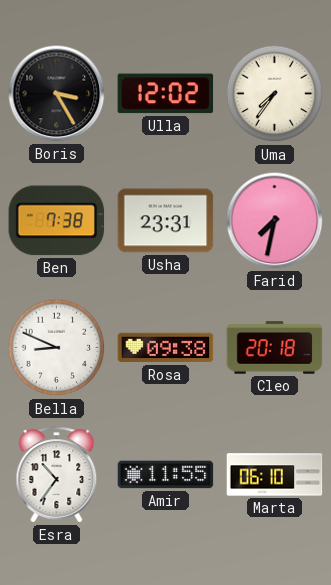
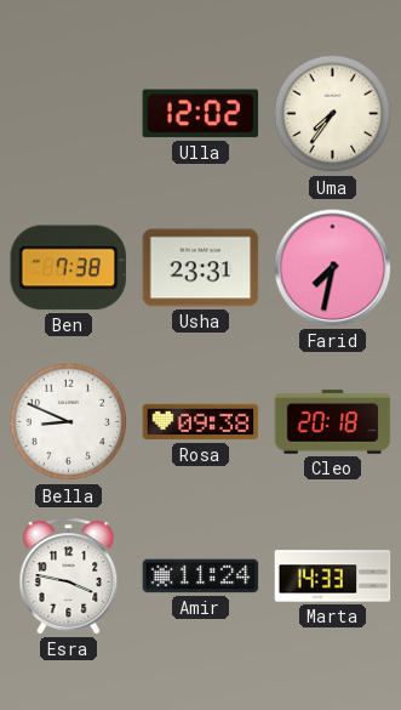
Boris: 3:25 -> none
Esra: 10:36 -> 3:47
Amir: 11:55 -> 11:24
Marta: 06:10 -> 14:33
